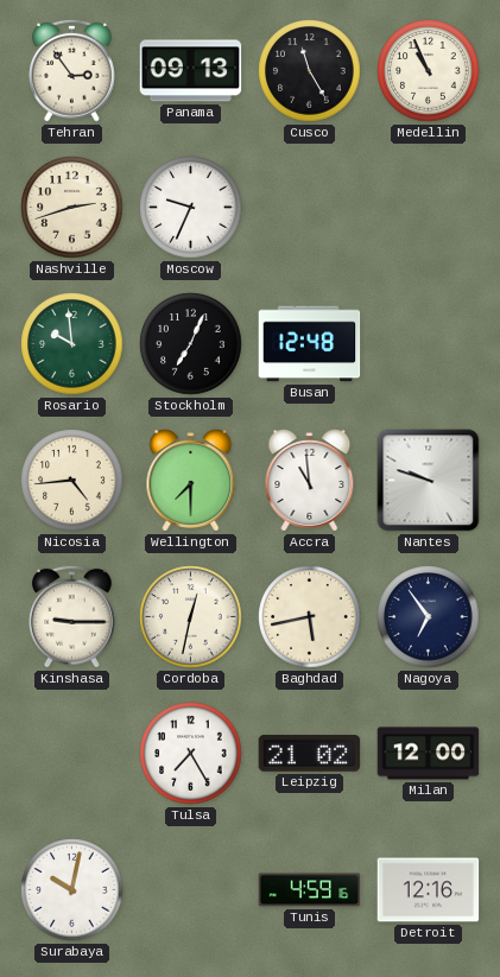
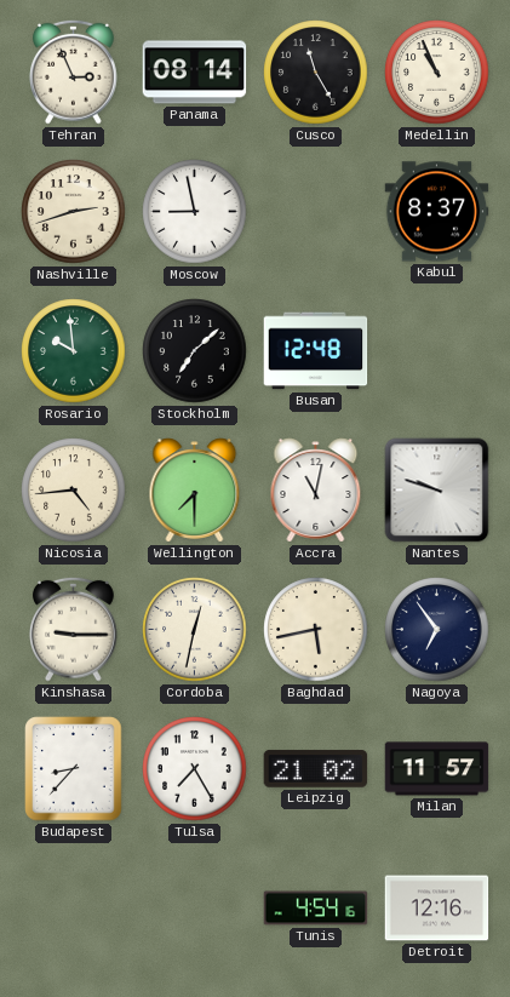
Tehran: 2:54 -> 2:56
Panama: 09:13 -> 08:14
Moscow: 9:34 -> 8:58
Kabul: none -> 8:37
Stockholm: 7:04 -> 7:08
Accra: 10:59 -> 11:02
Budapest: none -> 8:37
Milan: 12:00 -> 11:57
Surabaya: 10:02 -> none
Tunis: 4:59 -> 4:54
